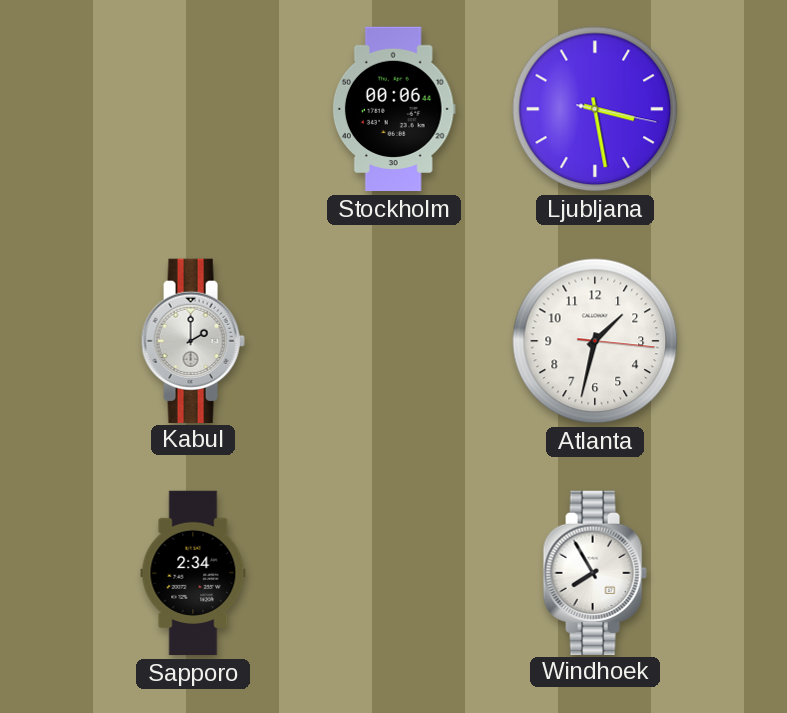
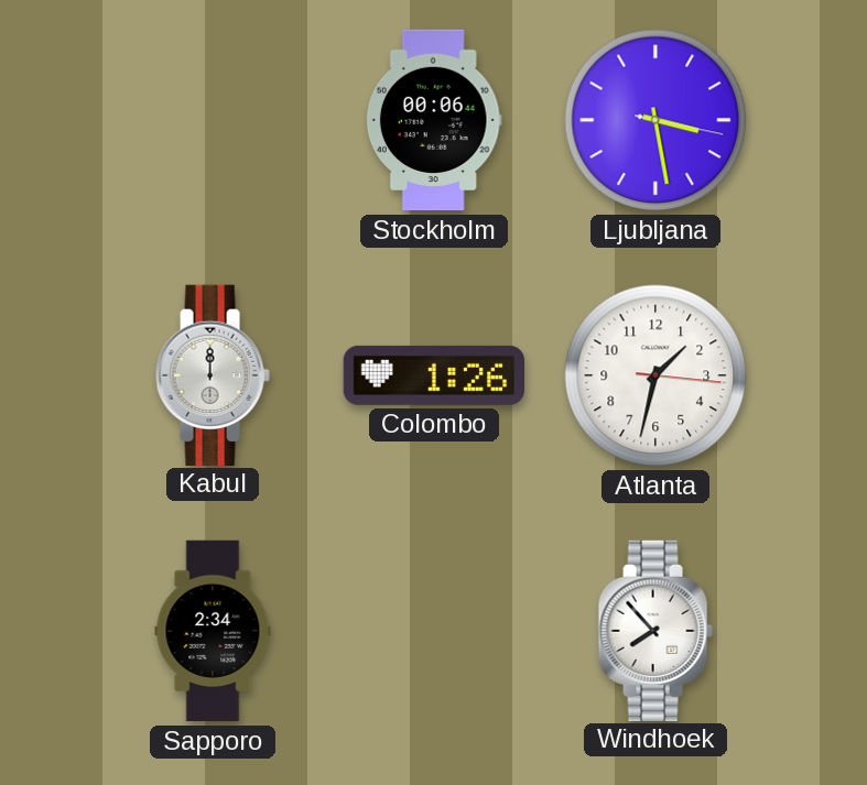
Kabul: 2:00 -> 12:00
Colombo: none -> 1:26
Windhoek: 7:55 -> 7:53
